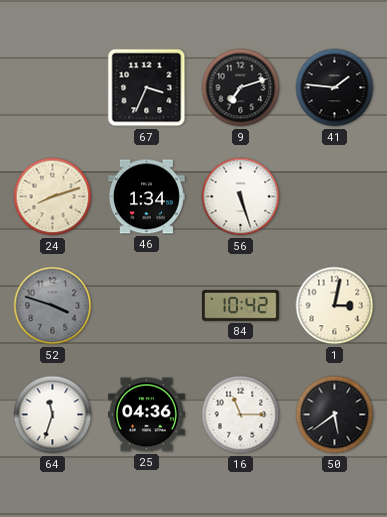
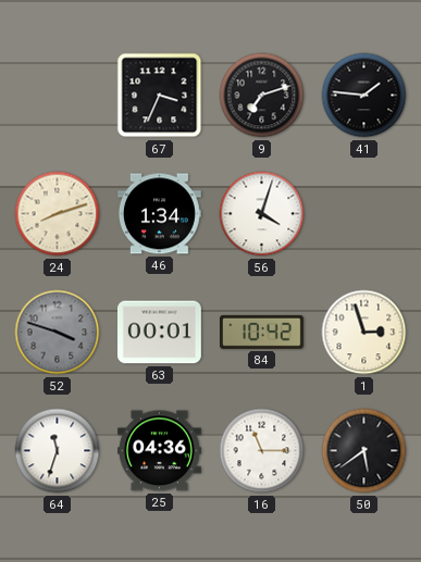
56: 5:27 -> 4:03
63: none -> 00:01
1: 3:02 -> 2:57
